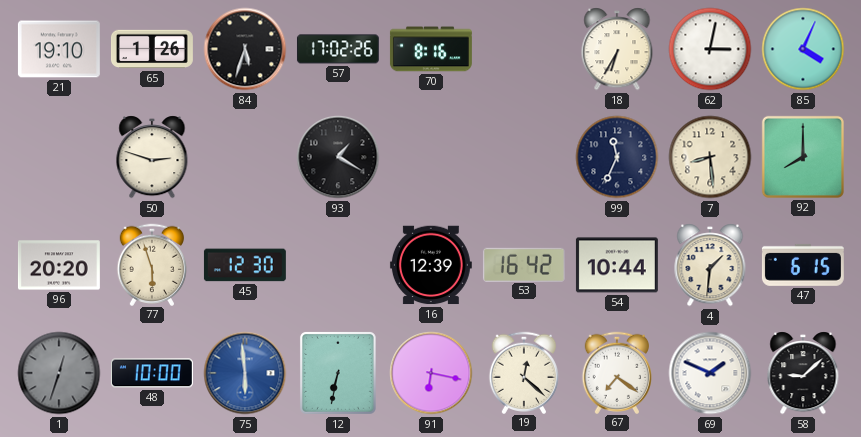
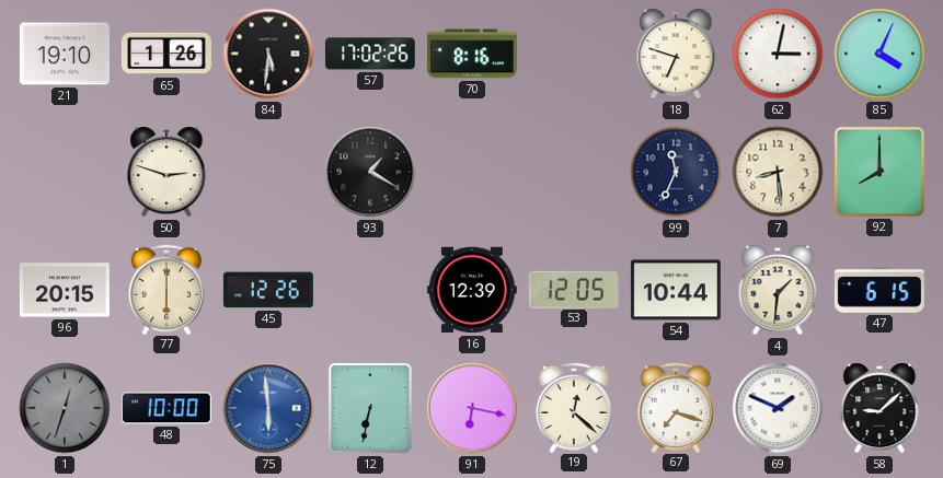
84: 5:33 -> 5:31
18: 6:35 -> 6:48
96: 20:20 -> 20:15
77: 5:57 -> 6:00
45: 12:30 -> 12:26
53: 16:42 -> 12:05
67: 7:21 -> 7:18
